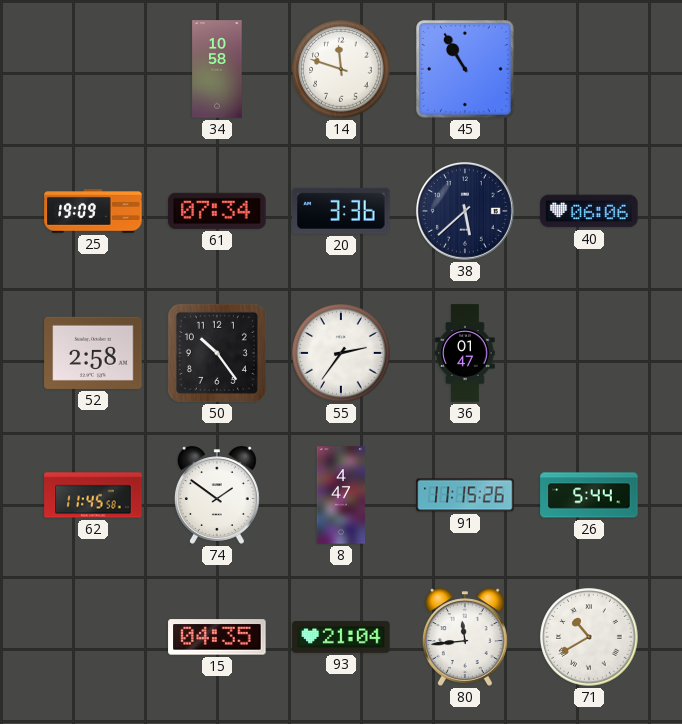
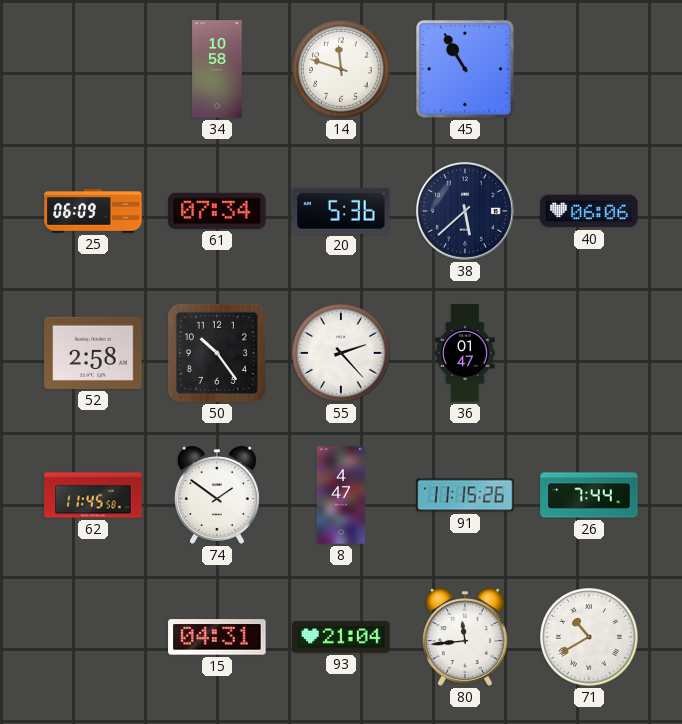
25: 19:09 -> 06:09
20: 3:36 -> 5:36
55: 2:36 -> 2:23
26: 5:44 -> 7:44
15: 04:35 -> 04:31
